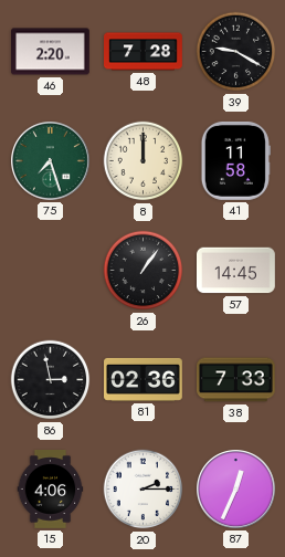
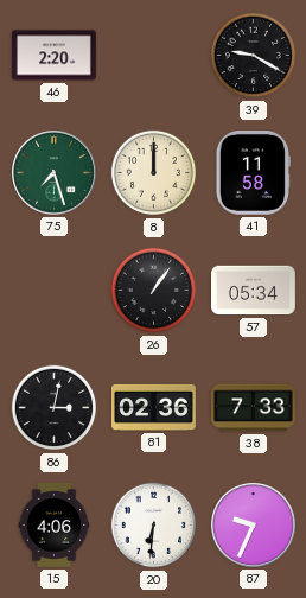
48: 7:28 -> none
57: 14:45 -> 05:34
86: 2:58 -> 3:02
20: 2:15 -> 6:31
87: 12:34 -> 9:34
